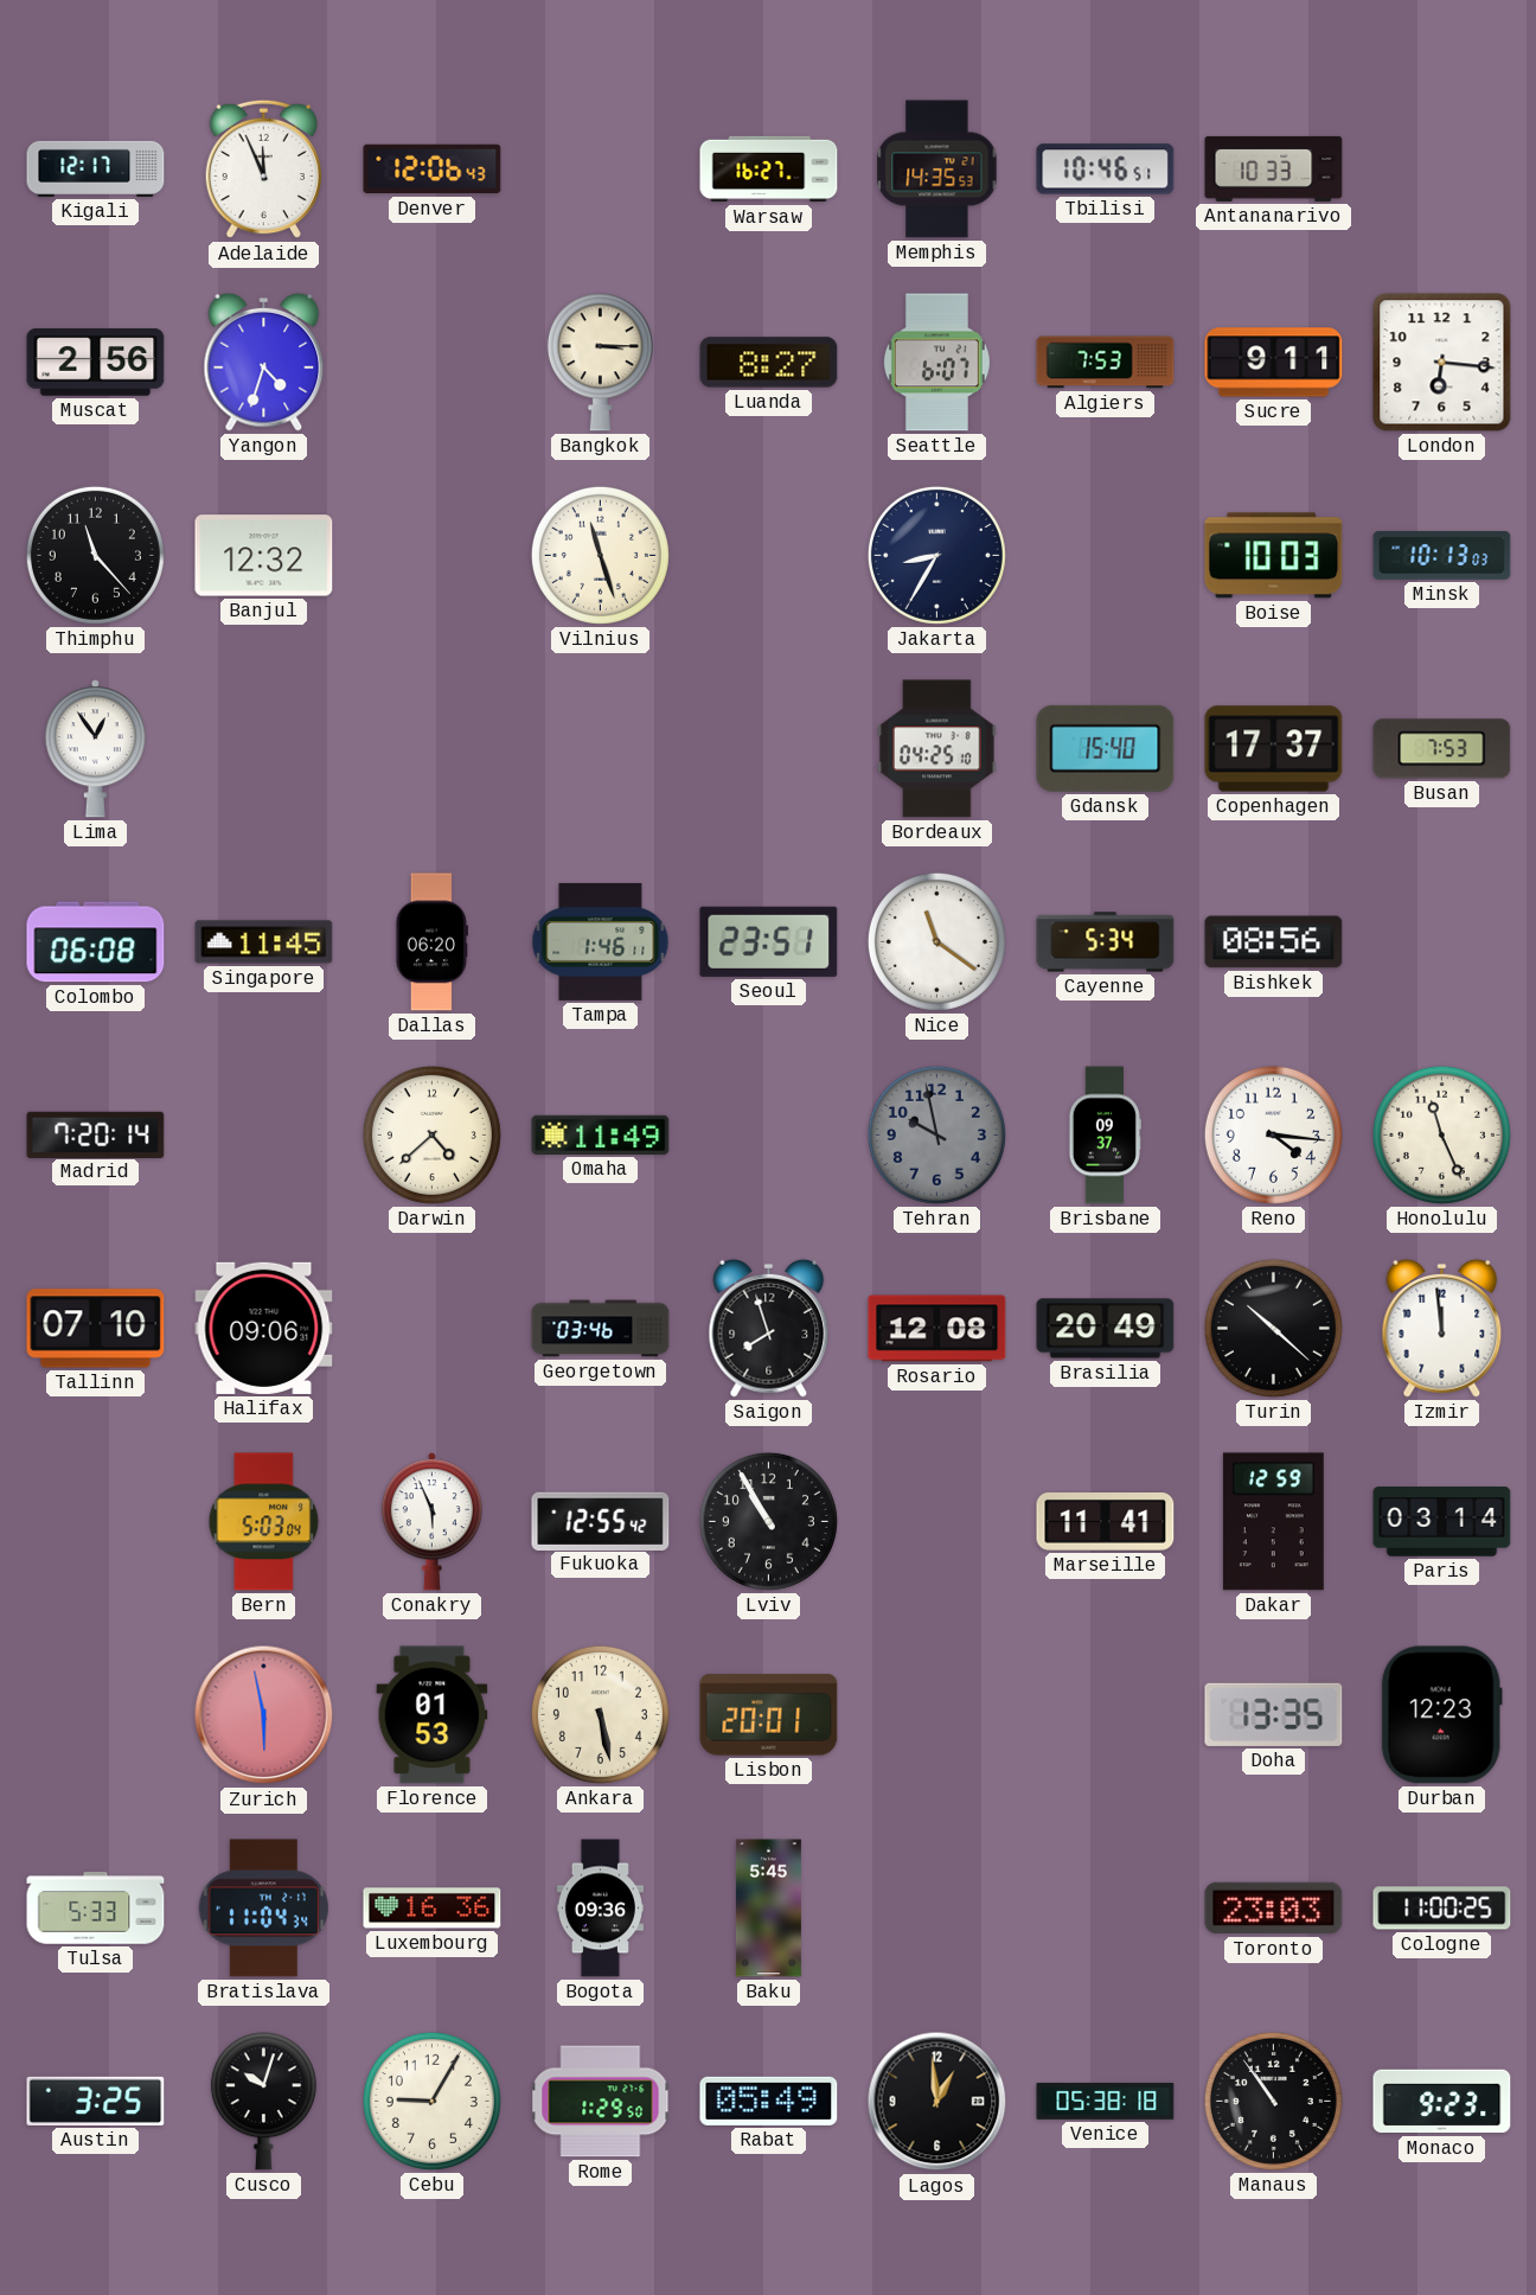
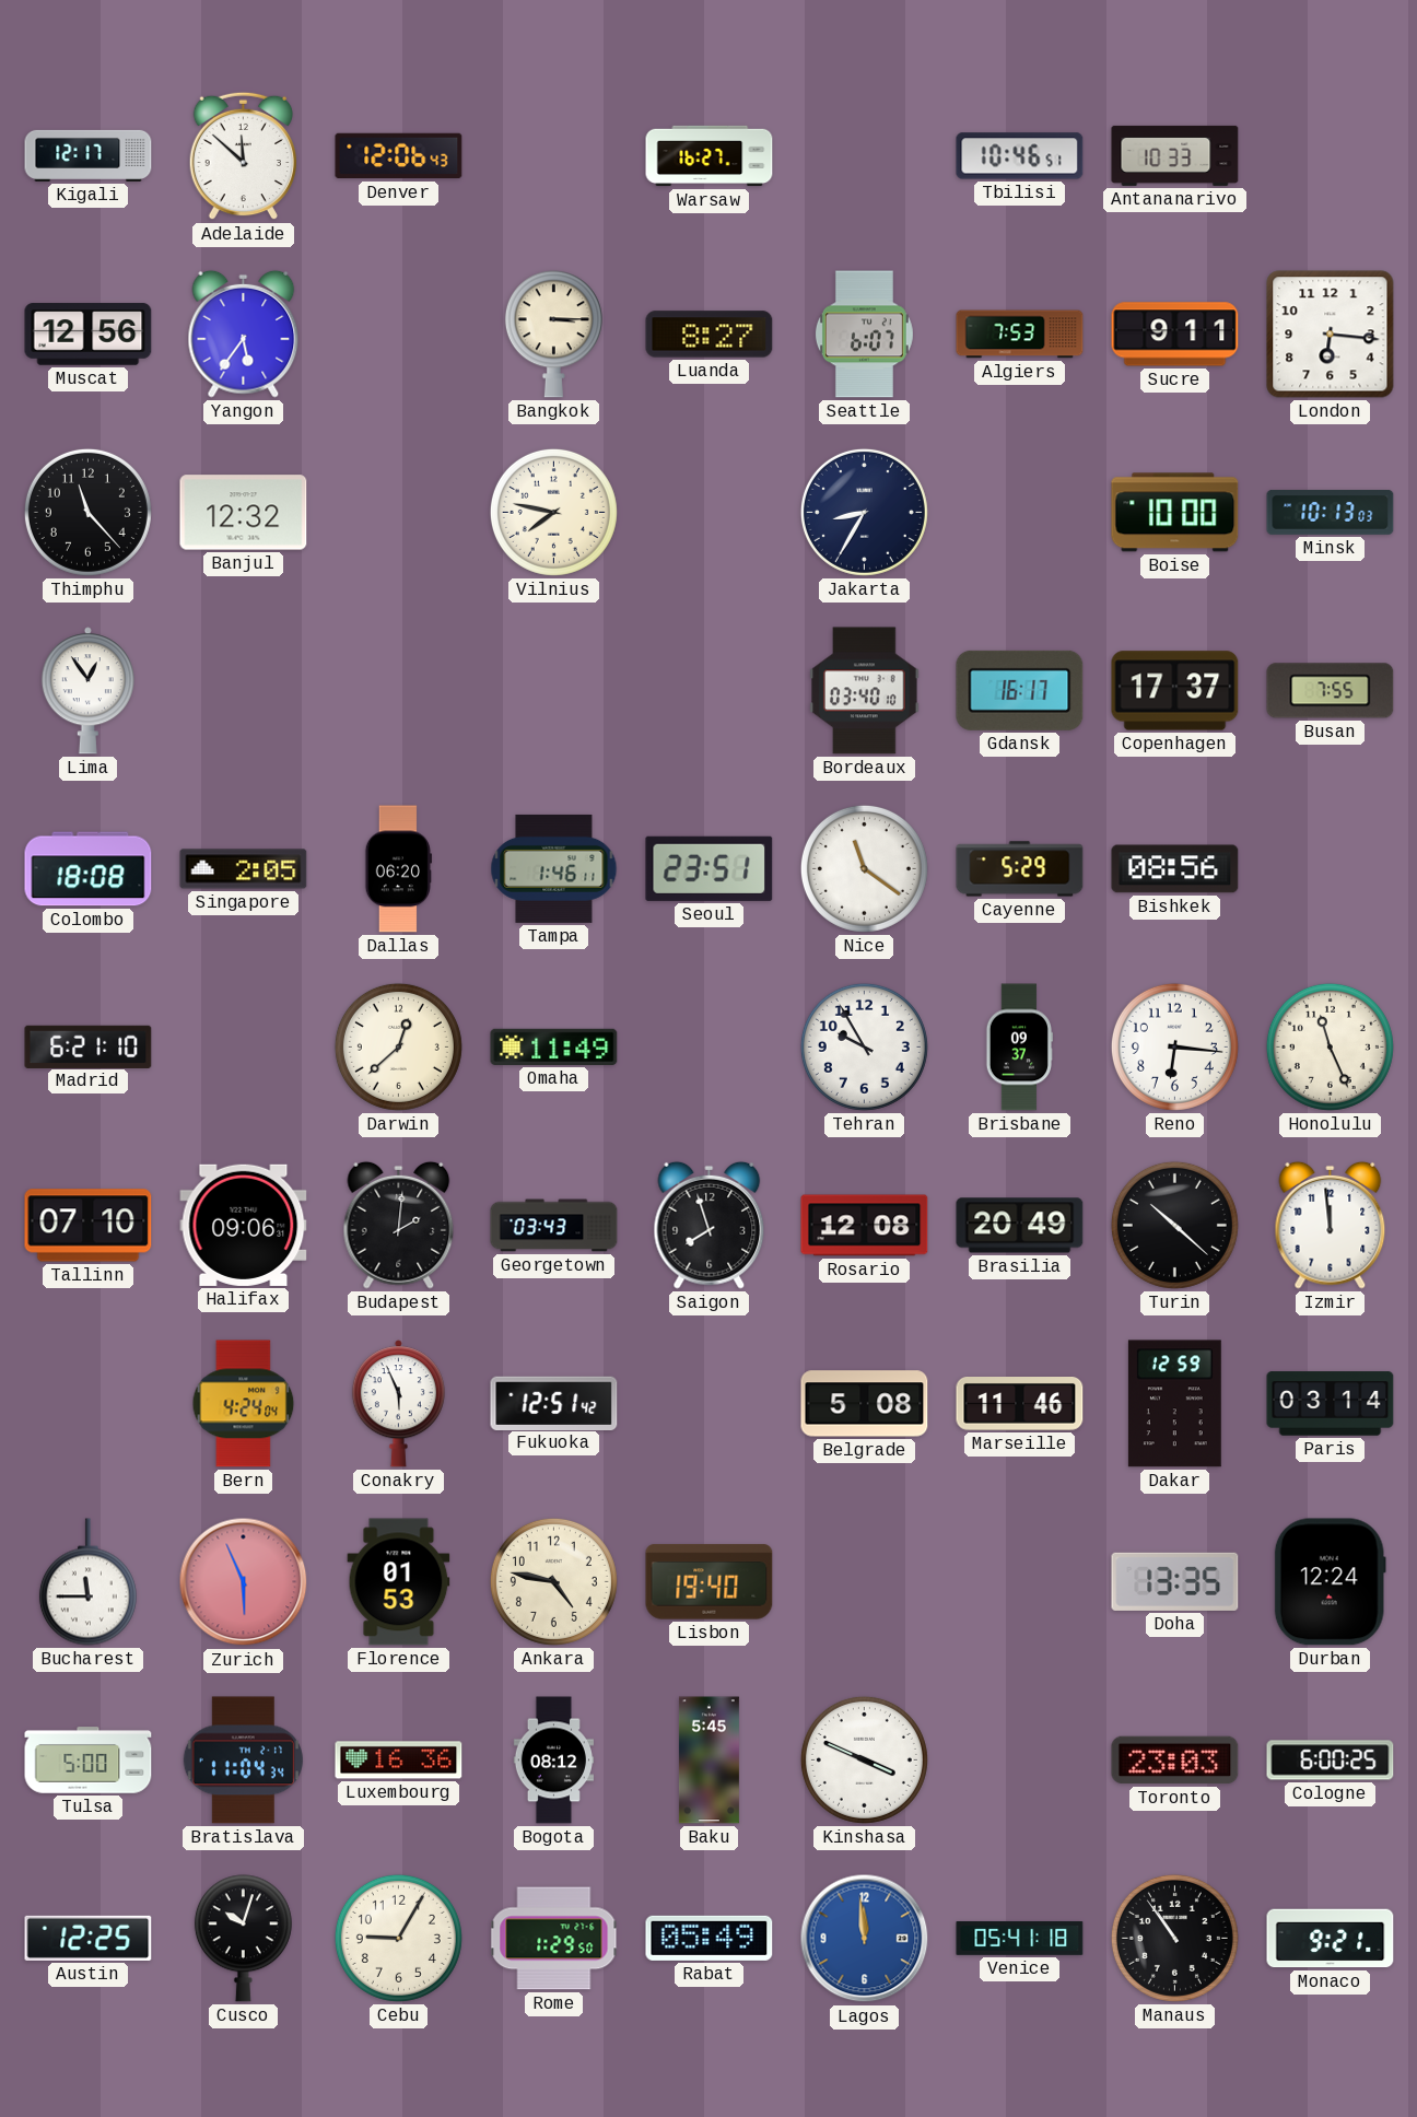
Adelaide: 11:56 -> 11:52
Memphis: 14:35 -> none
Muscat: 2:56 -> 12:56
Yangon: 4:33 -> 5:36
Vilnius: 11:27 -> 7:47
Boise: 10:03 -> 10:00
Bordeaux: 04:25 -> 03:40
Gdansk: 15:40 -> 16:17
Busan: 7:53 -> 7:55
Colombo: 06:08 -> 18:08
Singapore: 11:45 -> 2:05
Cayenne: 5:34 -> 5:29
Madrid: 7:20 -> 6:21
Darwin: 4:38 -> 12:38
Tehran: 9:58 -> 9:55
Tehran dial: grey -> white
Reno: 4:16 -> 6:16
Budapest: none -> 2:01
Georgetown: 03:46 -> 03:43
Bern: 5:03 -> 4:24
Fukuoka: 12:55 -> 12:51
Lviv: 10:55 -> none
Belgrade: none -> 5:08
Marseille: 11:41 -> 11:46
Bucharest: none -> 11:45
Zurich: 5:58 -> 5:56
Ankara: 5:28 -> 4:47
Lisbon: 20:01 -> 19:40
Durban: 12:23 -> 12:24
Tulsa: 5:33 -> 5:00
Bogota: 09:36 -> 08:12
Kinshasa: none -> 3:49
Cologne: 11:00 -> 6:00
Austin: 3:25 -> 12:25
Lagos: 12:59 -> 11:59
Lagos dial: black -> blue
Venice: 05:38 -> 05:41
Monaco: 9:23 -> 9:21
